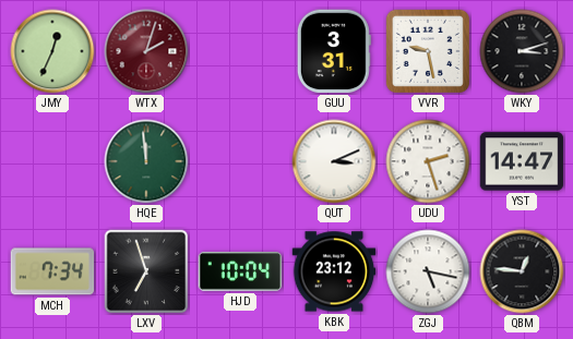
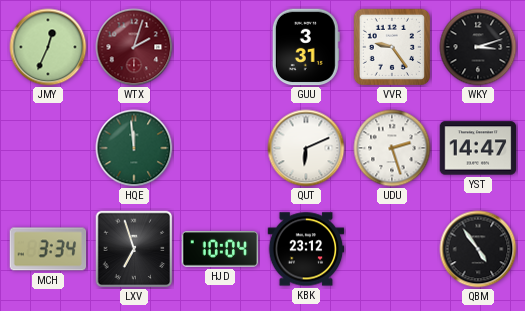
VVR: 9:28 -> 9:24
QUT: 3:11 -> 6:11
MCH: 7:34 -> 3:34
ZGJ: 5:17 -> none
QBM: 12:46 -> 4:54
